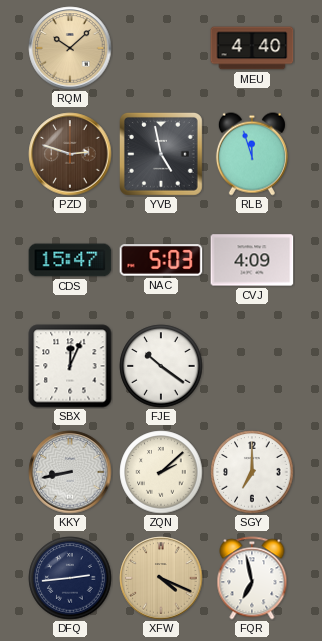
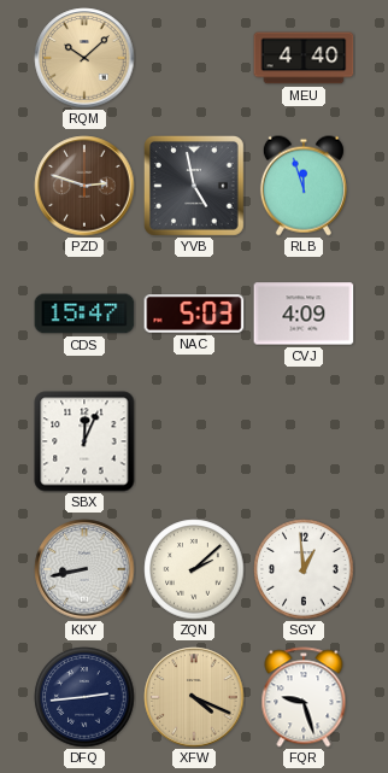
FJE: 10:21 -> none
SGY: 7:00 -> 12:59
FQR: 6:58 -> 9:27
